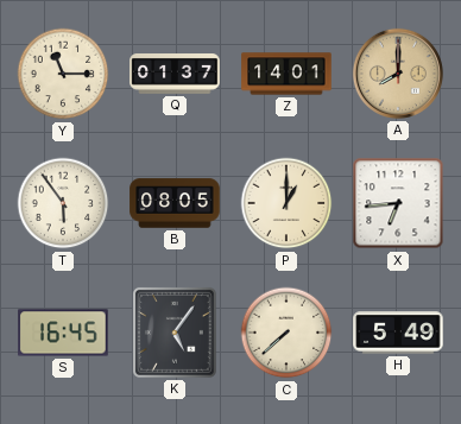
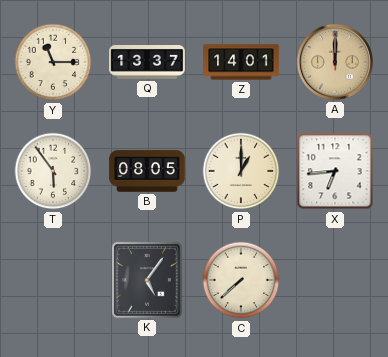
Q: 01:37 -> 13:37
A: 8:00 -> 12:00
S: 16:45 -> none
H: 5:49 -> none
